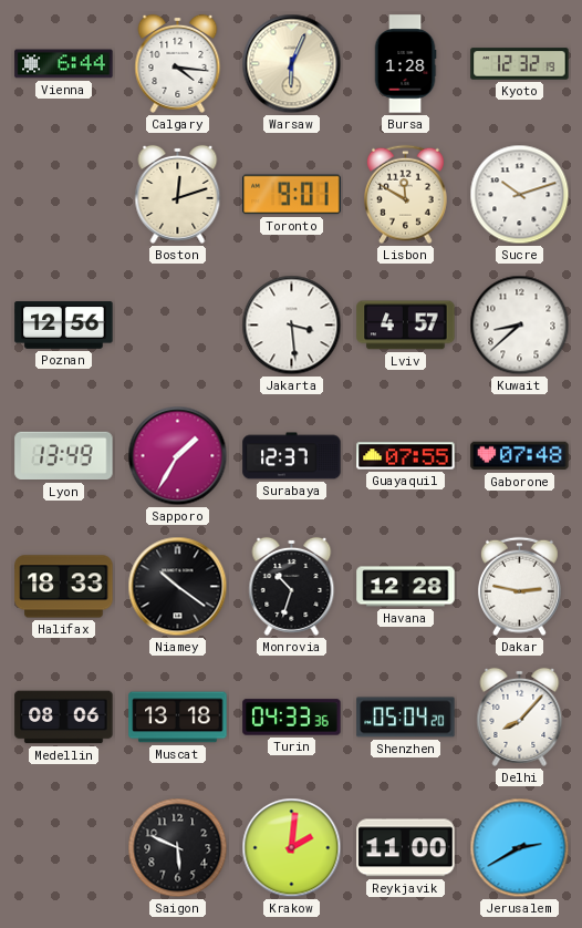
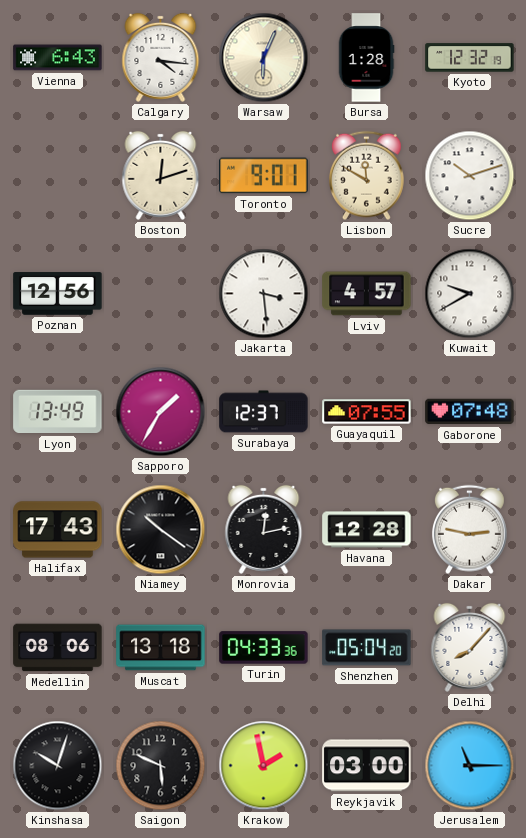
Vienna: 6:44 -> 6:43
Kuwait: 8:38 -> 9:40
Halifax: 18:33 -> 17:43
Monrovia: 10:33 -> 12:13
Kinshasa: none -> 10:03
Krakow: 2:01 -> 1:58
Reykjavik: 11:00 -> 03:00
Jerusalem: 2:40 -> 11:15
